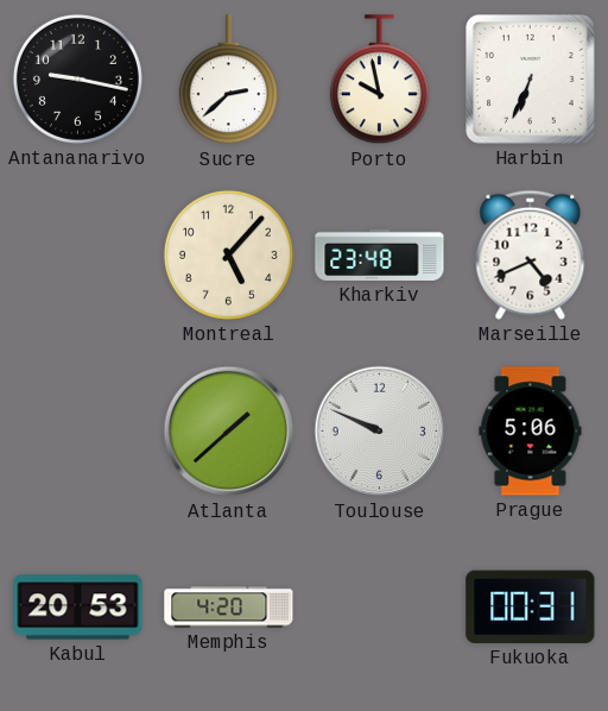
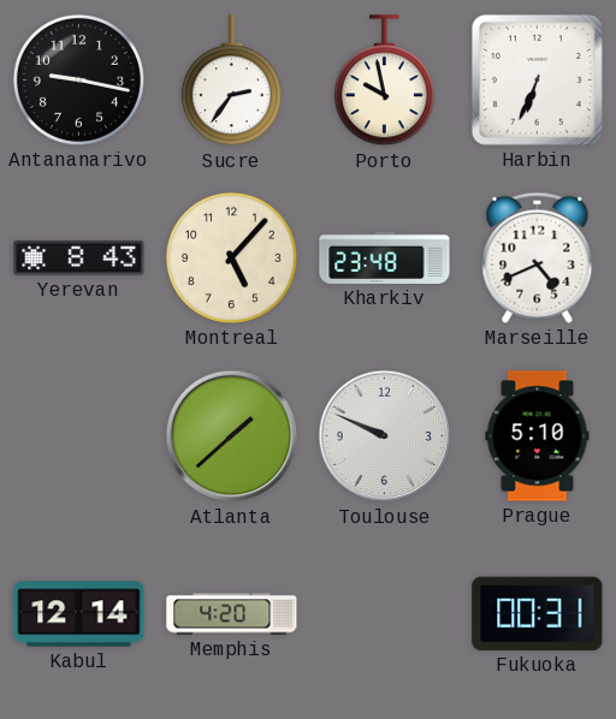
Sucre: 2:38 -> 2:36
Yerevan: none -> 8:43
Prague: 5:06 -> 5:10
Kabul: 20:53 -> 12:14
